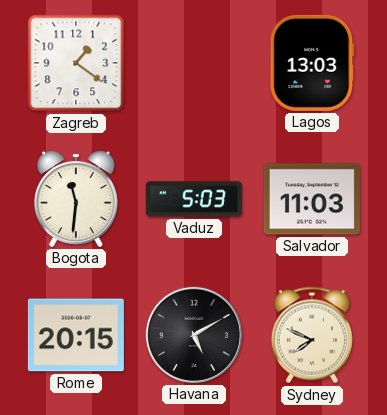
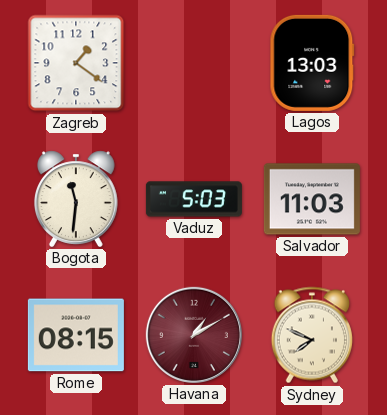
Rome: 20:15 -> 08:15
Havana: 5:10 -> 1:10
Havana dial: black -> burgundy
